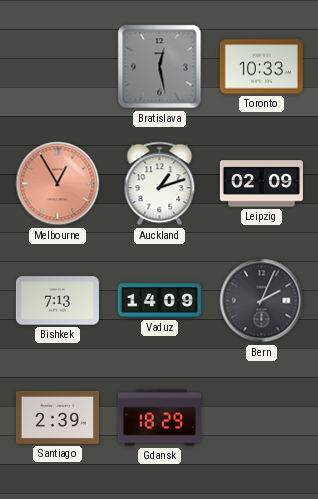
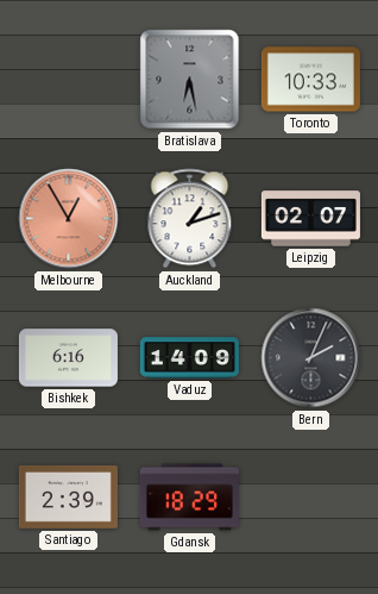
Bratislava: 12:28 -> 6:28
Leipzig: 02:09 -> 02:07
Bishkek: 7:13 -> 6:16
